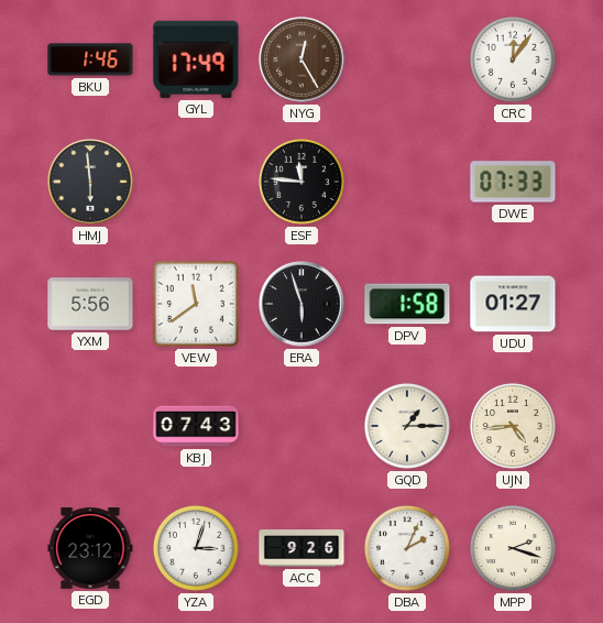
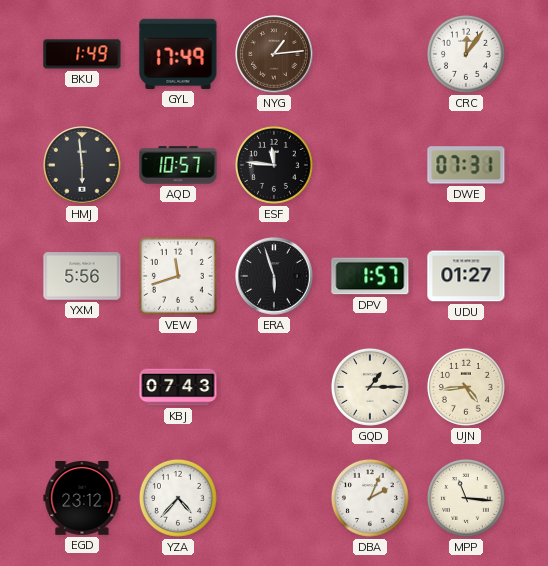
BKU: 1:46 -> 1:49
NYG: 12:25 -> 1:14
AQD: none -> 10:57
DWE: 07:33 -> 07:31
VEW: 11:39 -> 11:42
DPV: 1:58 -> 1:57
YZA: 3:03 -> 4:37
ACC: 9:26 -> none
MPP: 2:18 -> 11:16
